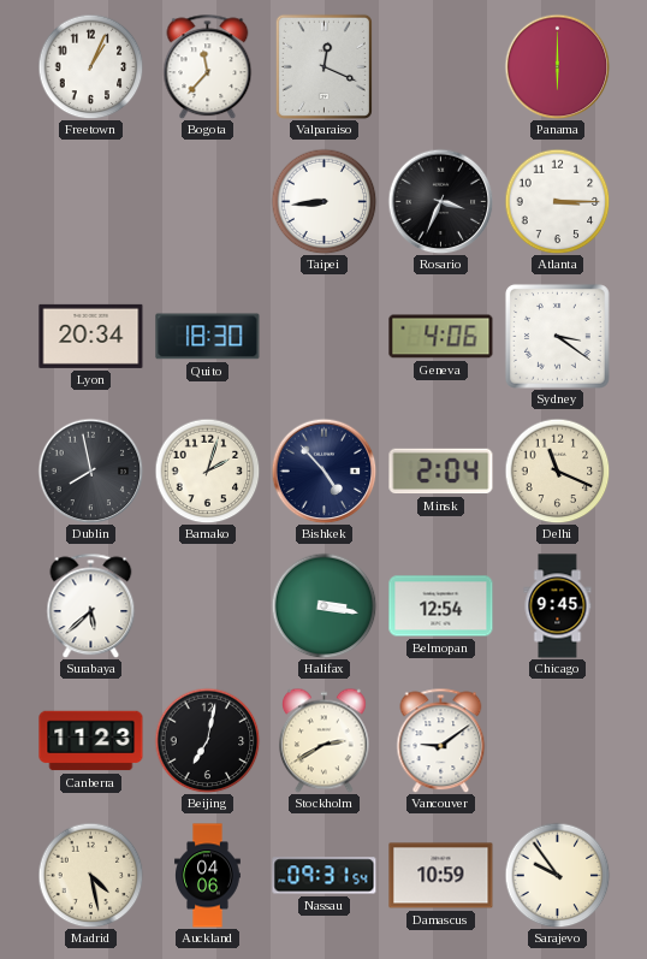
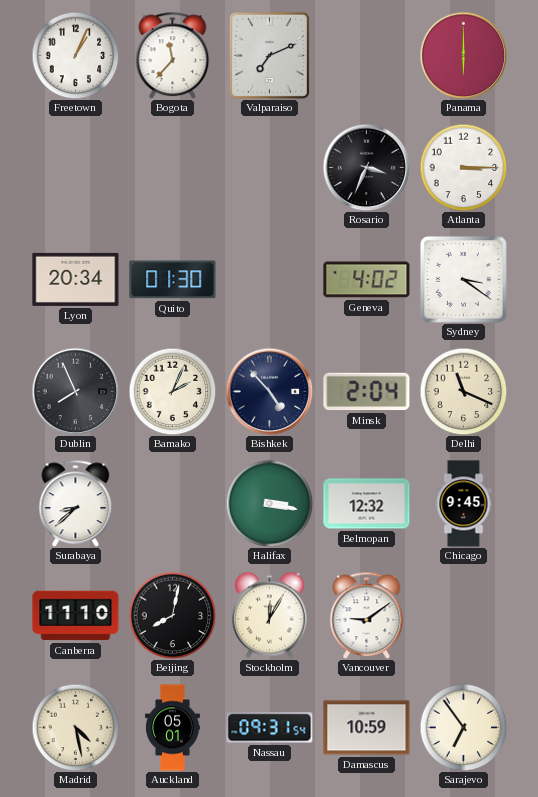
Valparaiso: 12:19 -> 7:11
Taipei: 8:44 -> none
Quito: 18:30 -> 01:30
Geneva: 4:06 -> 4:02
Dublin: 7:58 -> 7:56
Bamako: 2:03 -> 2:04
Surabaya: 5:38 -> 8:38
Belmopan: 12:54 -> 12:32
Canberra: 11:23 -> 11:10
Beijing: 7:02 -> 8:02
Stockholm: 2:40 -> 12:05
Auckland: 04:06 -> 05:01
Sarajevo: 9:54 -> 6:54
